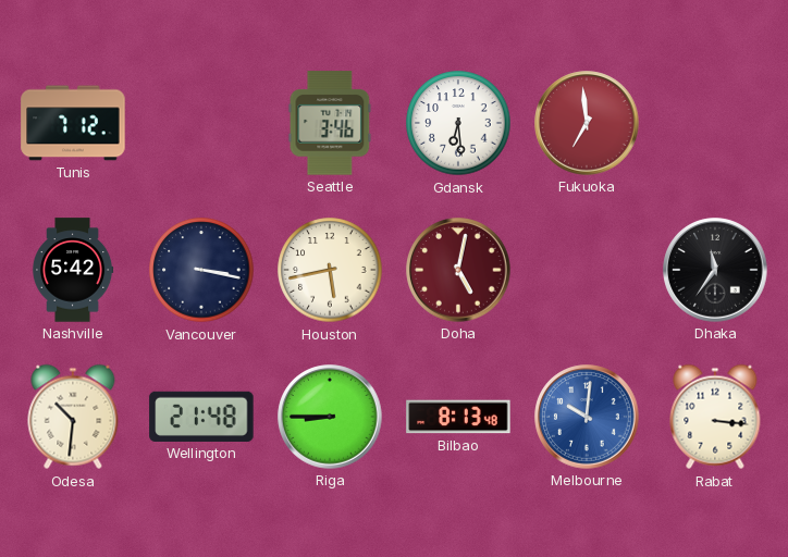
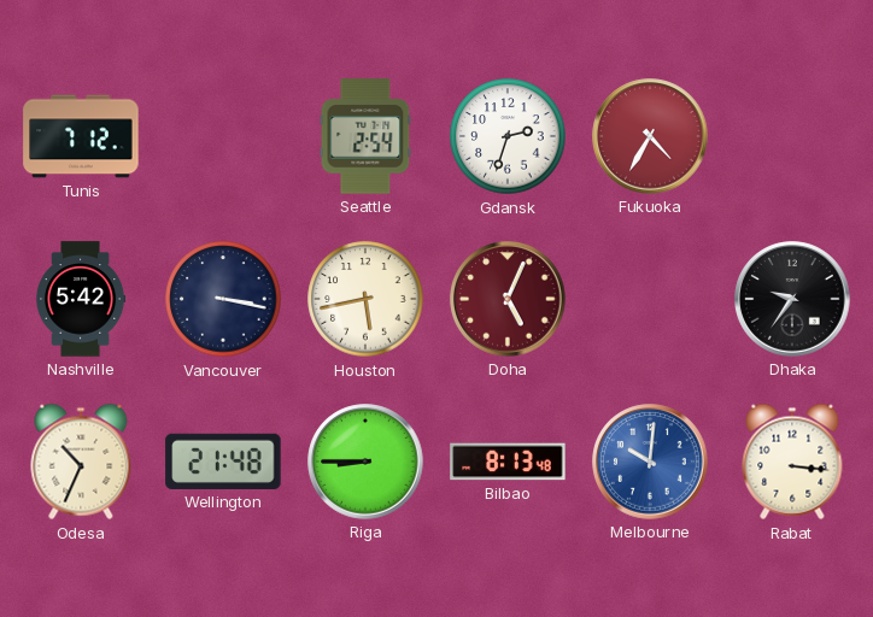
Seattle: 3:46 -> 2:54
Gdansk: 6:29 -> 2:33
Fukuoka: 6:59 -> 4:35
Doha: 5:02 -> 5:04
Dhaka: 11:36 -> 9:36
Odesa: 10:31 -> 10:34
